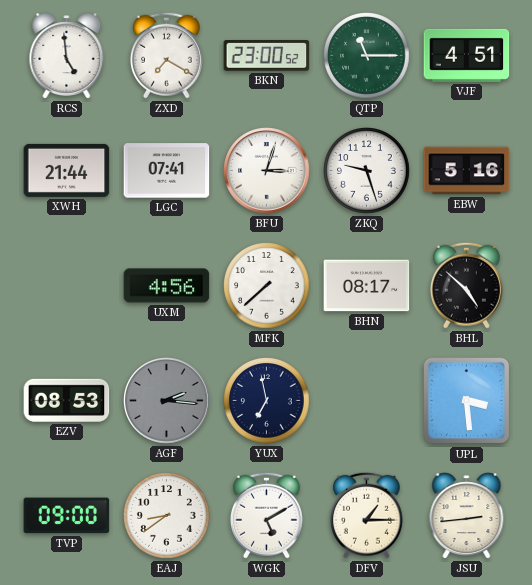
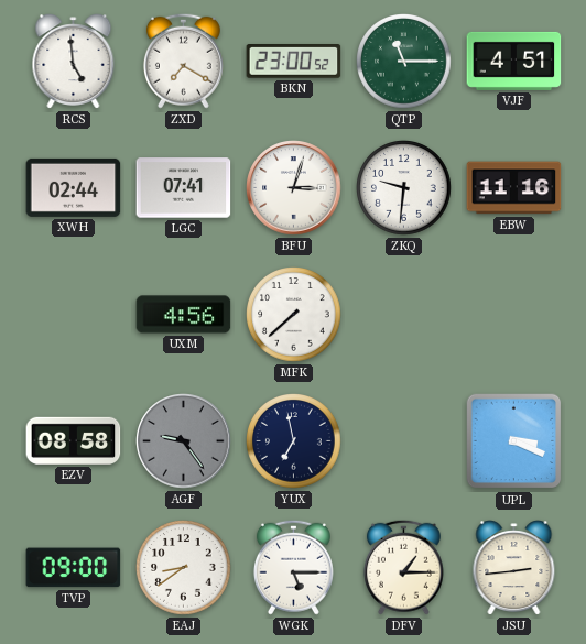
XWH: 21:44 -> 02:44
ZKQ: 9:27 -> 9:31
EBW: 5:16 -> 11:16
BHN: 08:17 -> none
BHL: 4:52 -> none
EZV: 08:53 -> 08:58
AGF: 2:16 -> 9:24
UPL: 3:29 -> 3:19
WGK: 5:10 -> 5:15
